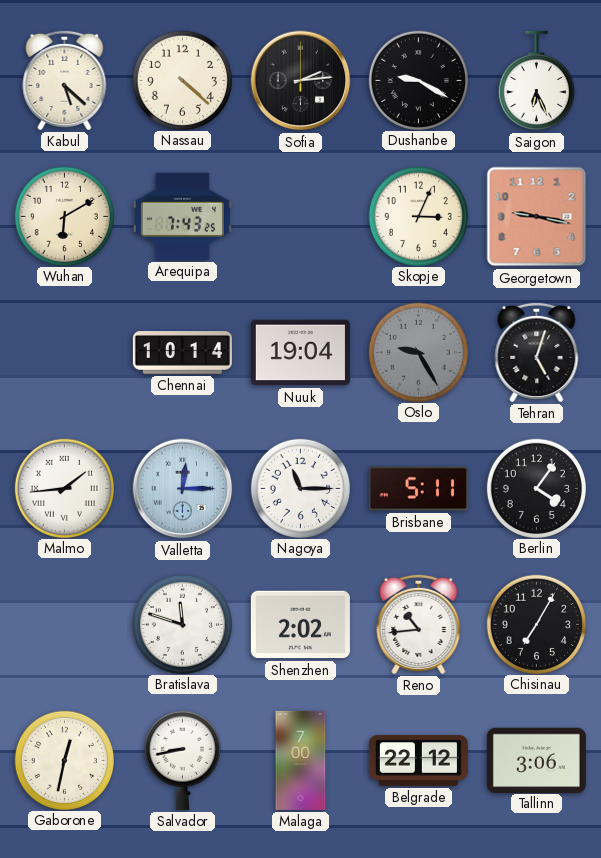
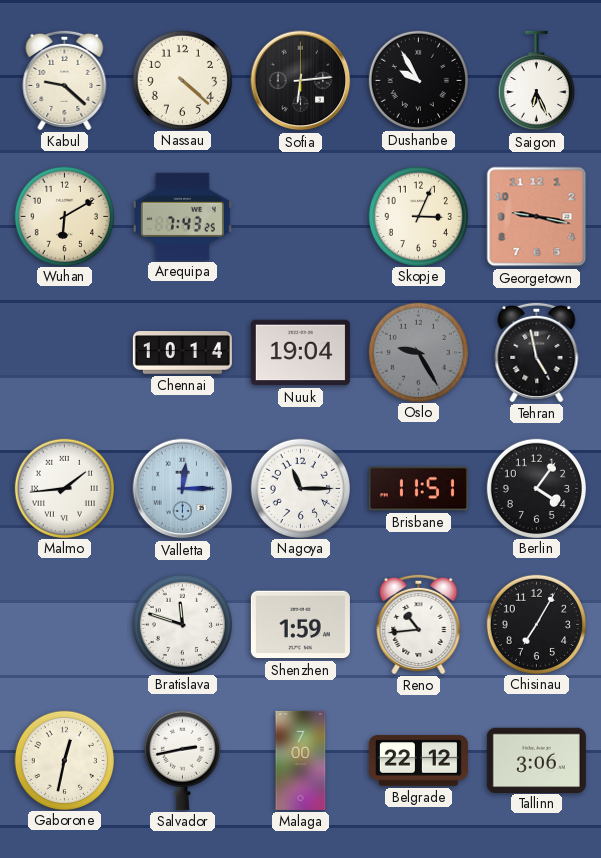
Kabul: 5:22 -> 9:22
Sofia: 2:14 -> 6:14
Dushanbe: 9:20 -> 9:55
Tehran: 5:03 -> 4:58
Brisbane: 5:11 -> 11:51
Shenzhen: 2:02 -> 1:59
Salvador: 8:43 -> 2:43
